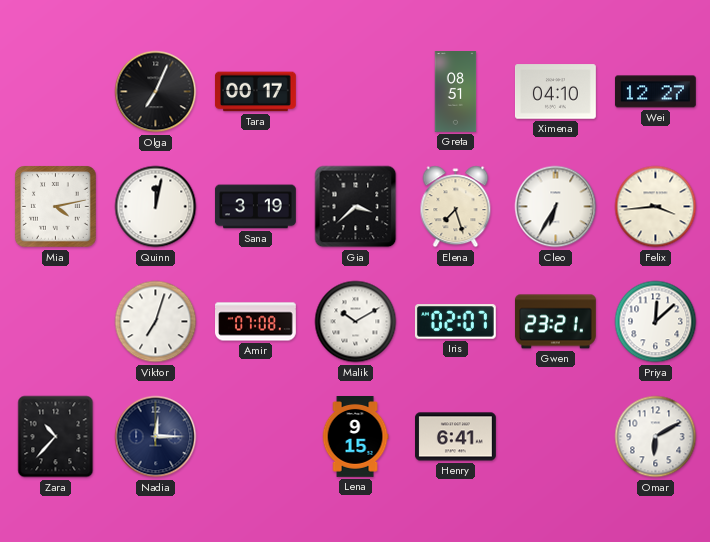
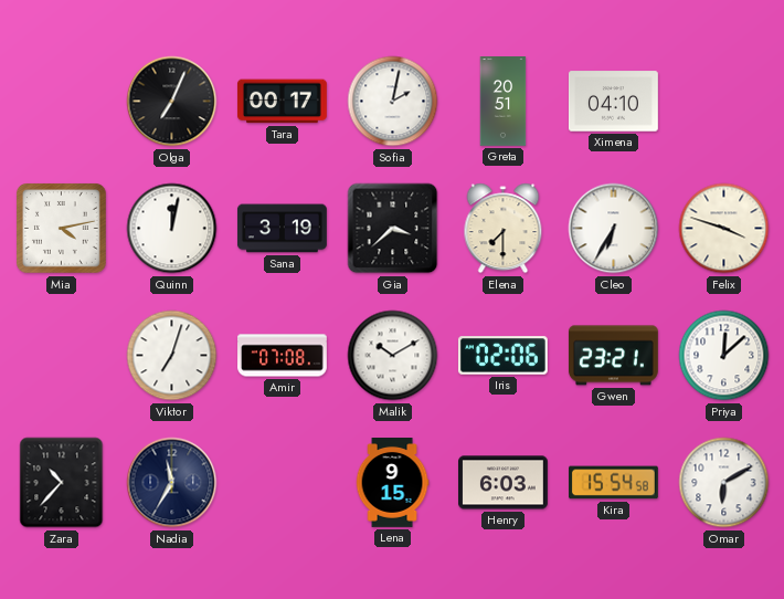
Sofia: none -> 2:02
Greta: 08:51 -> 20:51
Wei: 12:27 -> none
Elena: 7:27 -> 7:30
Felix: 3:44 -> 3:48
Iris: 02:07 -> 02:06
Nadia: 12:15 -> 11:35
Henry: 6:41 -> 6:03
Kira: none -> 15:54
